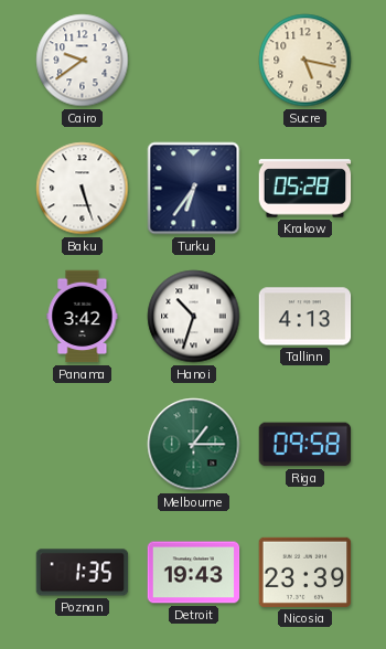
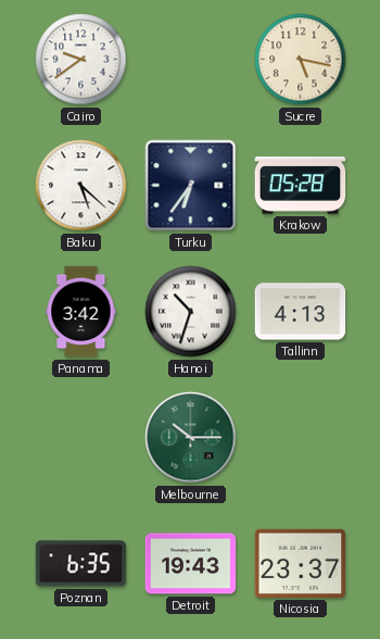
Baku: 5:27 -> 5:22
Melbourne: 1:15 -> 10:15
Riga: 09:58 -> none
Poznan: 1:35 -> 6:35
Nicosia: 23:39 -> 23:37
